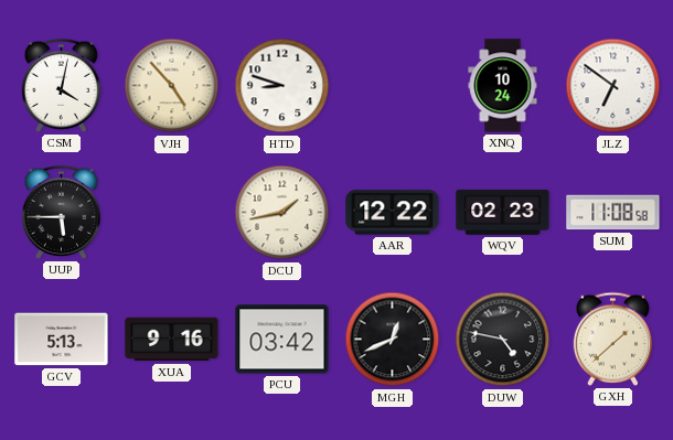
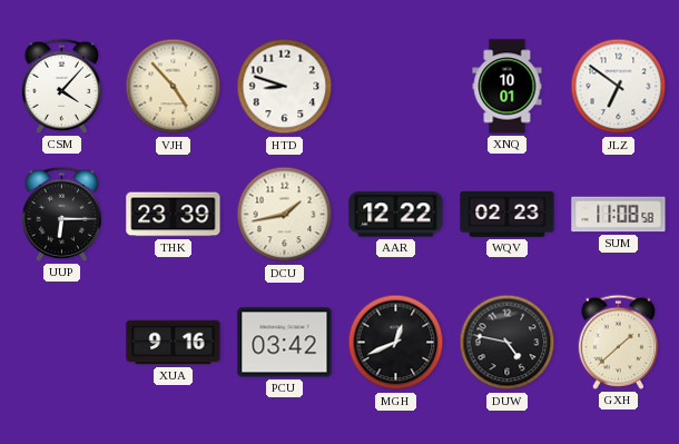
CSM: 4:02 -> 4:07
XNQ: 10:24 -> 10:01
UUP: 5:45 -> 6:15
THK: none -> 23:39
GCV: 5:13 -> none
